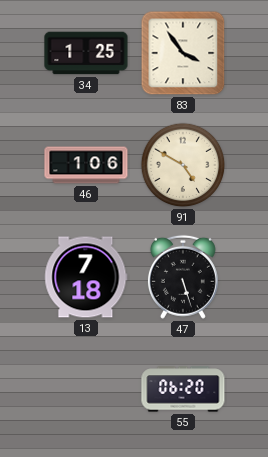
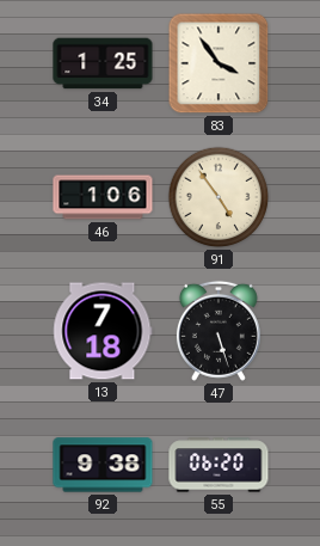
91: 4:50 -> 4:54
92: none -> 9:38
